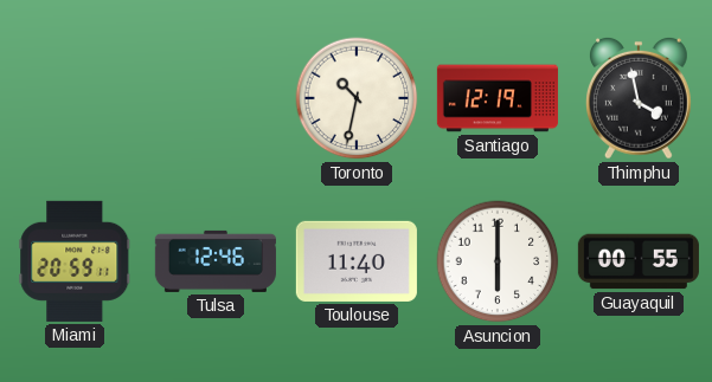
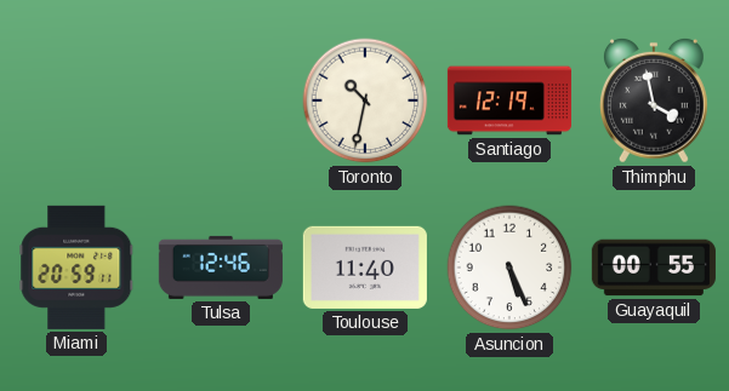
Asuncion: 6:00 -> 5:26
